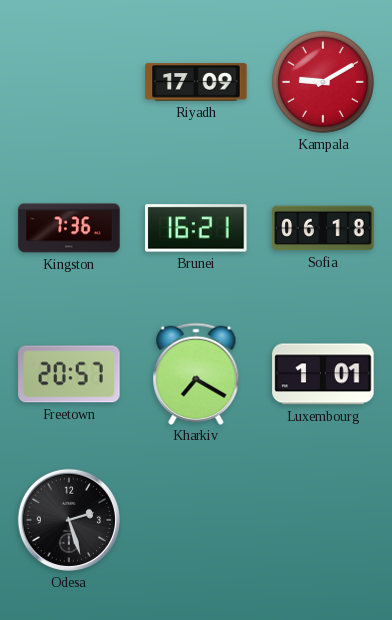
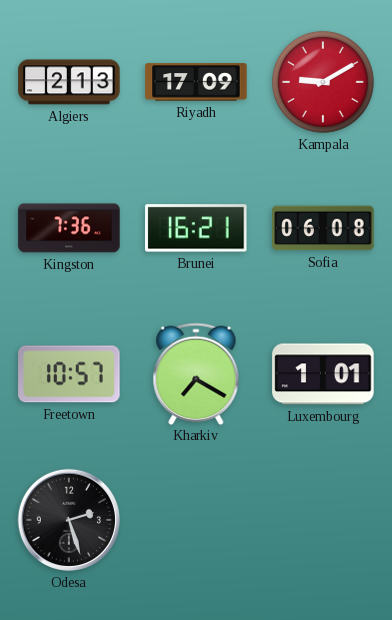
Algiers: none -> 2:13
Sofia: 06:18 -> 06:08
Freetown: 20:57 -> 10:57
